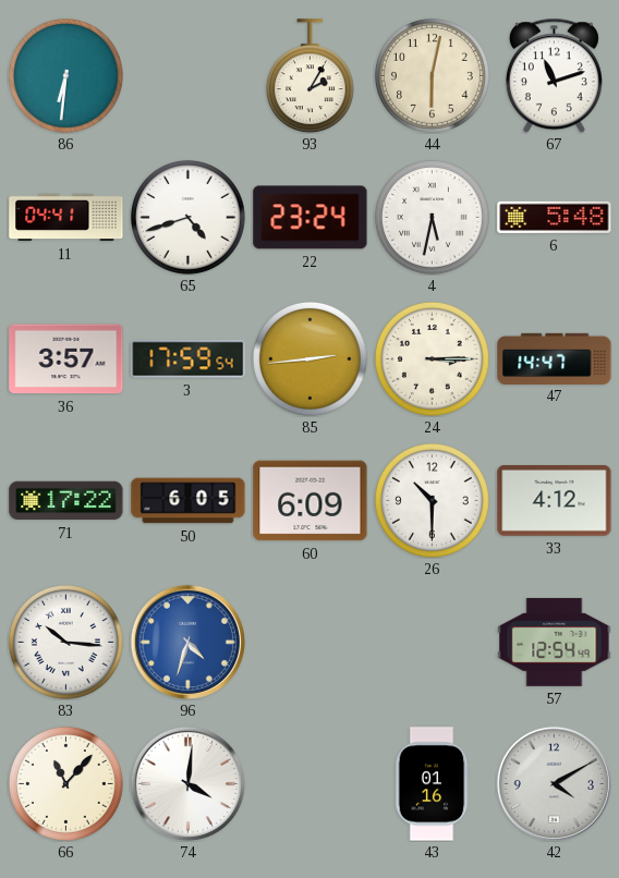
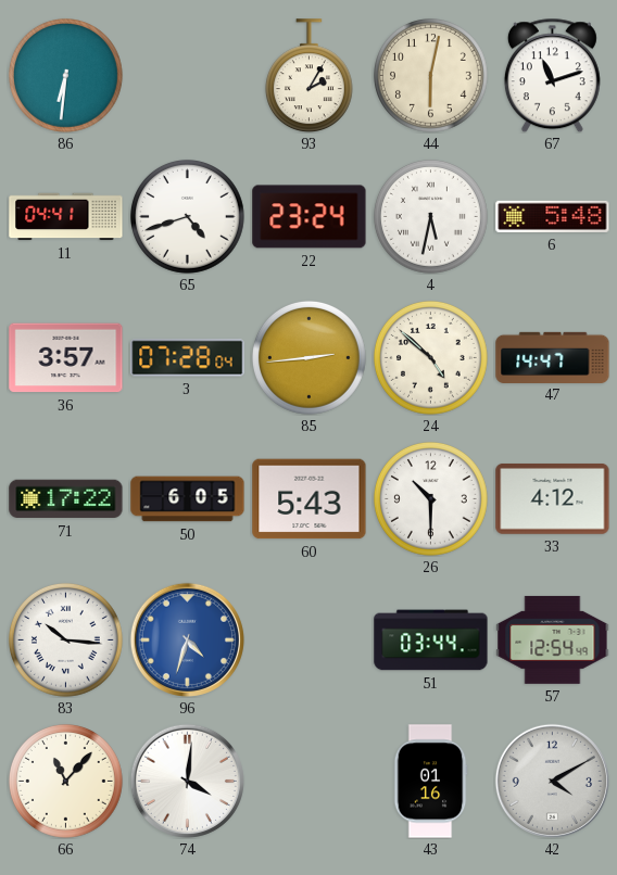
3: 17:59 -> 07:28
24: 3:15 -> 4:52
60: 6:09 -> 5:43
51: none -> 03:44
